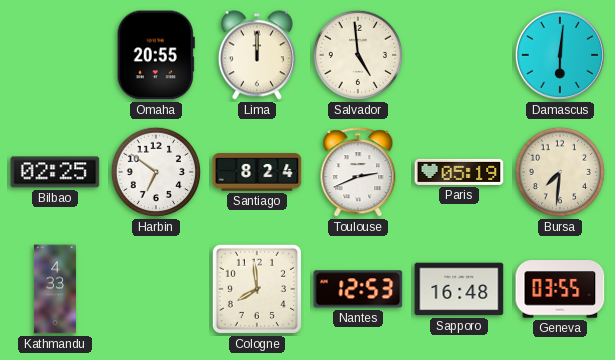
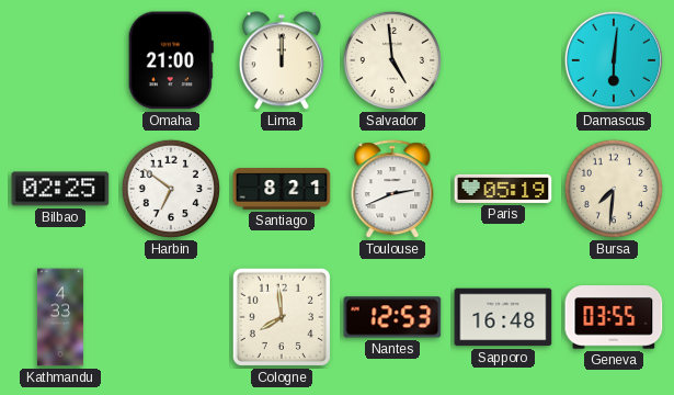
Omaha: 20:55 -> 21:00
Santiago: 8:24 -> 8:21
